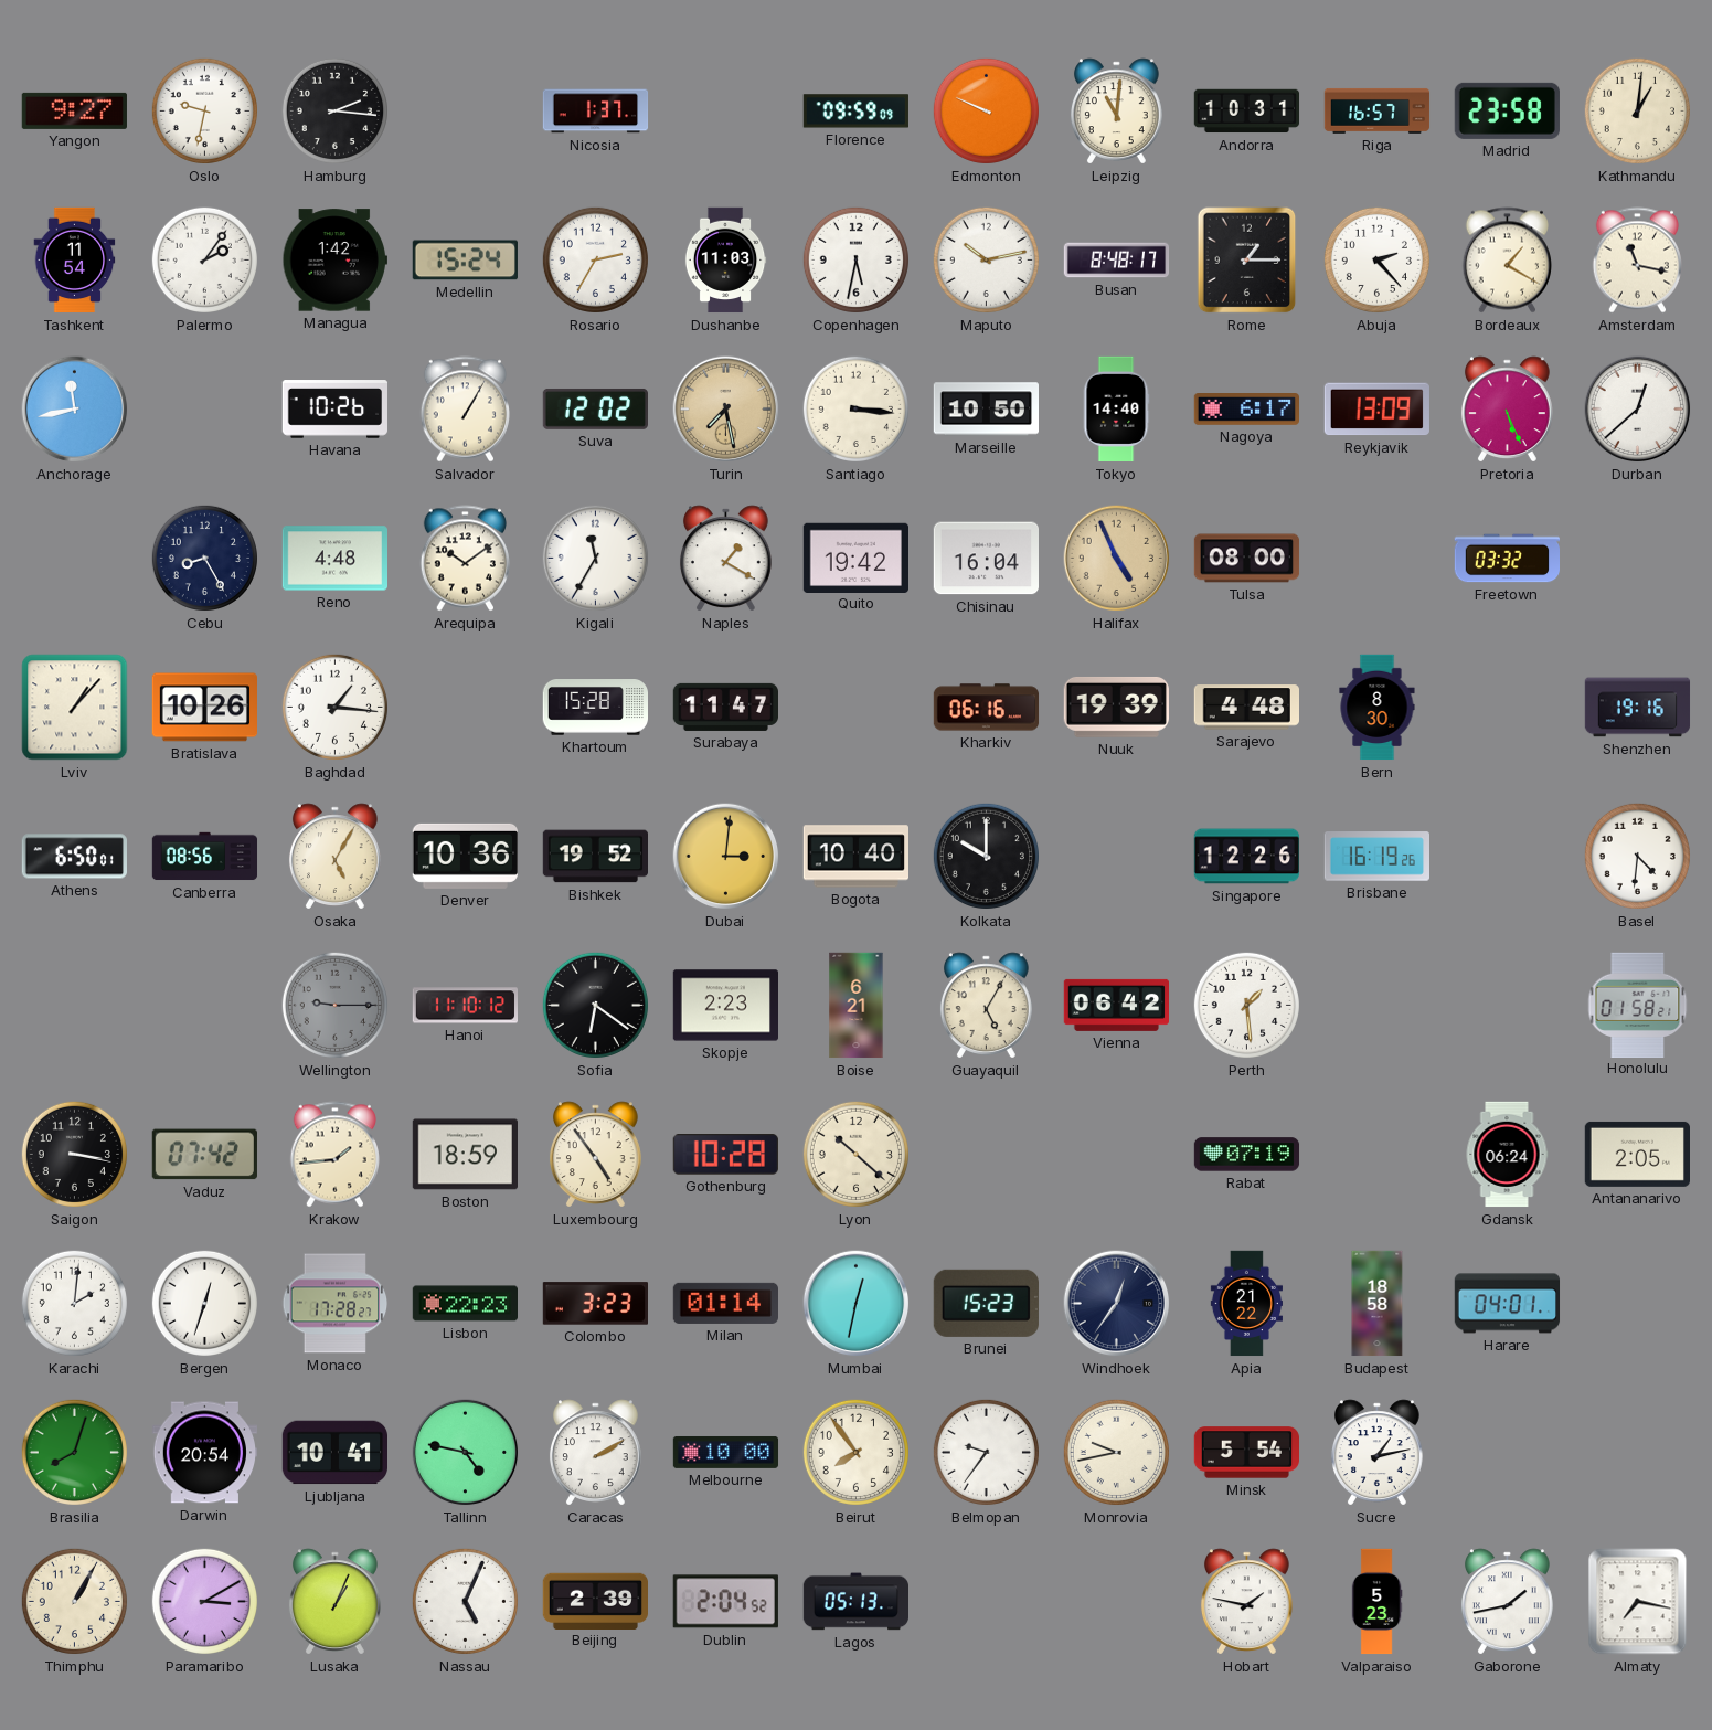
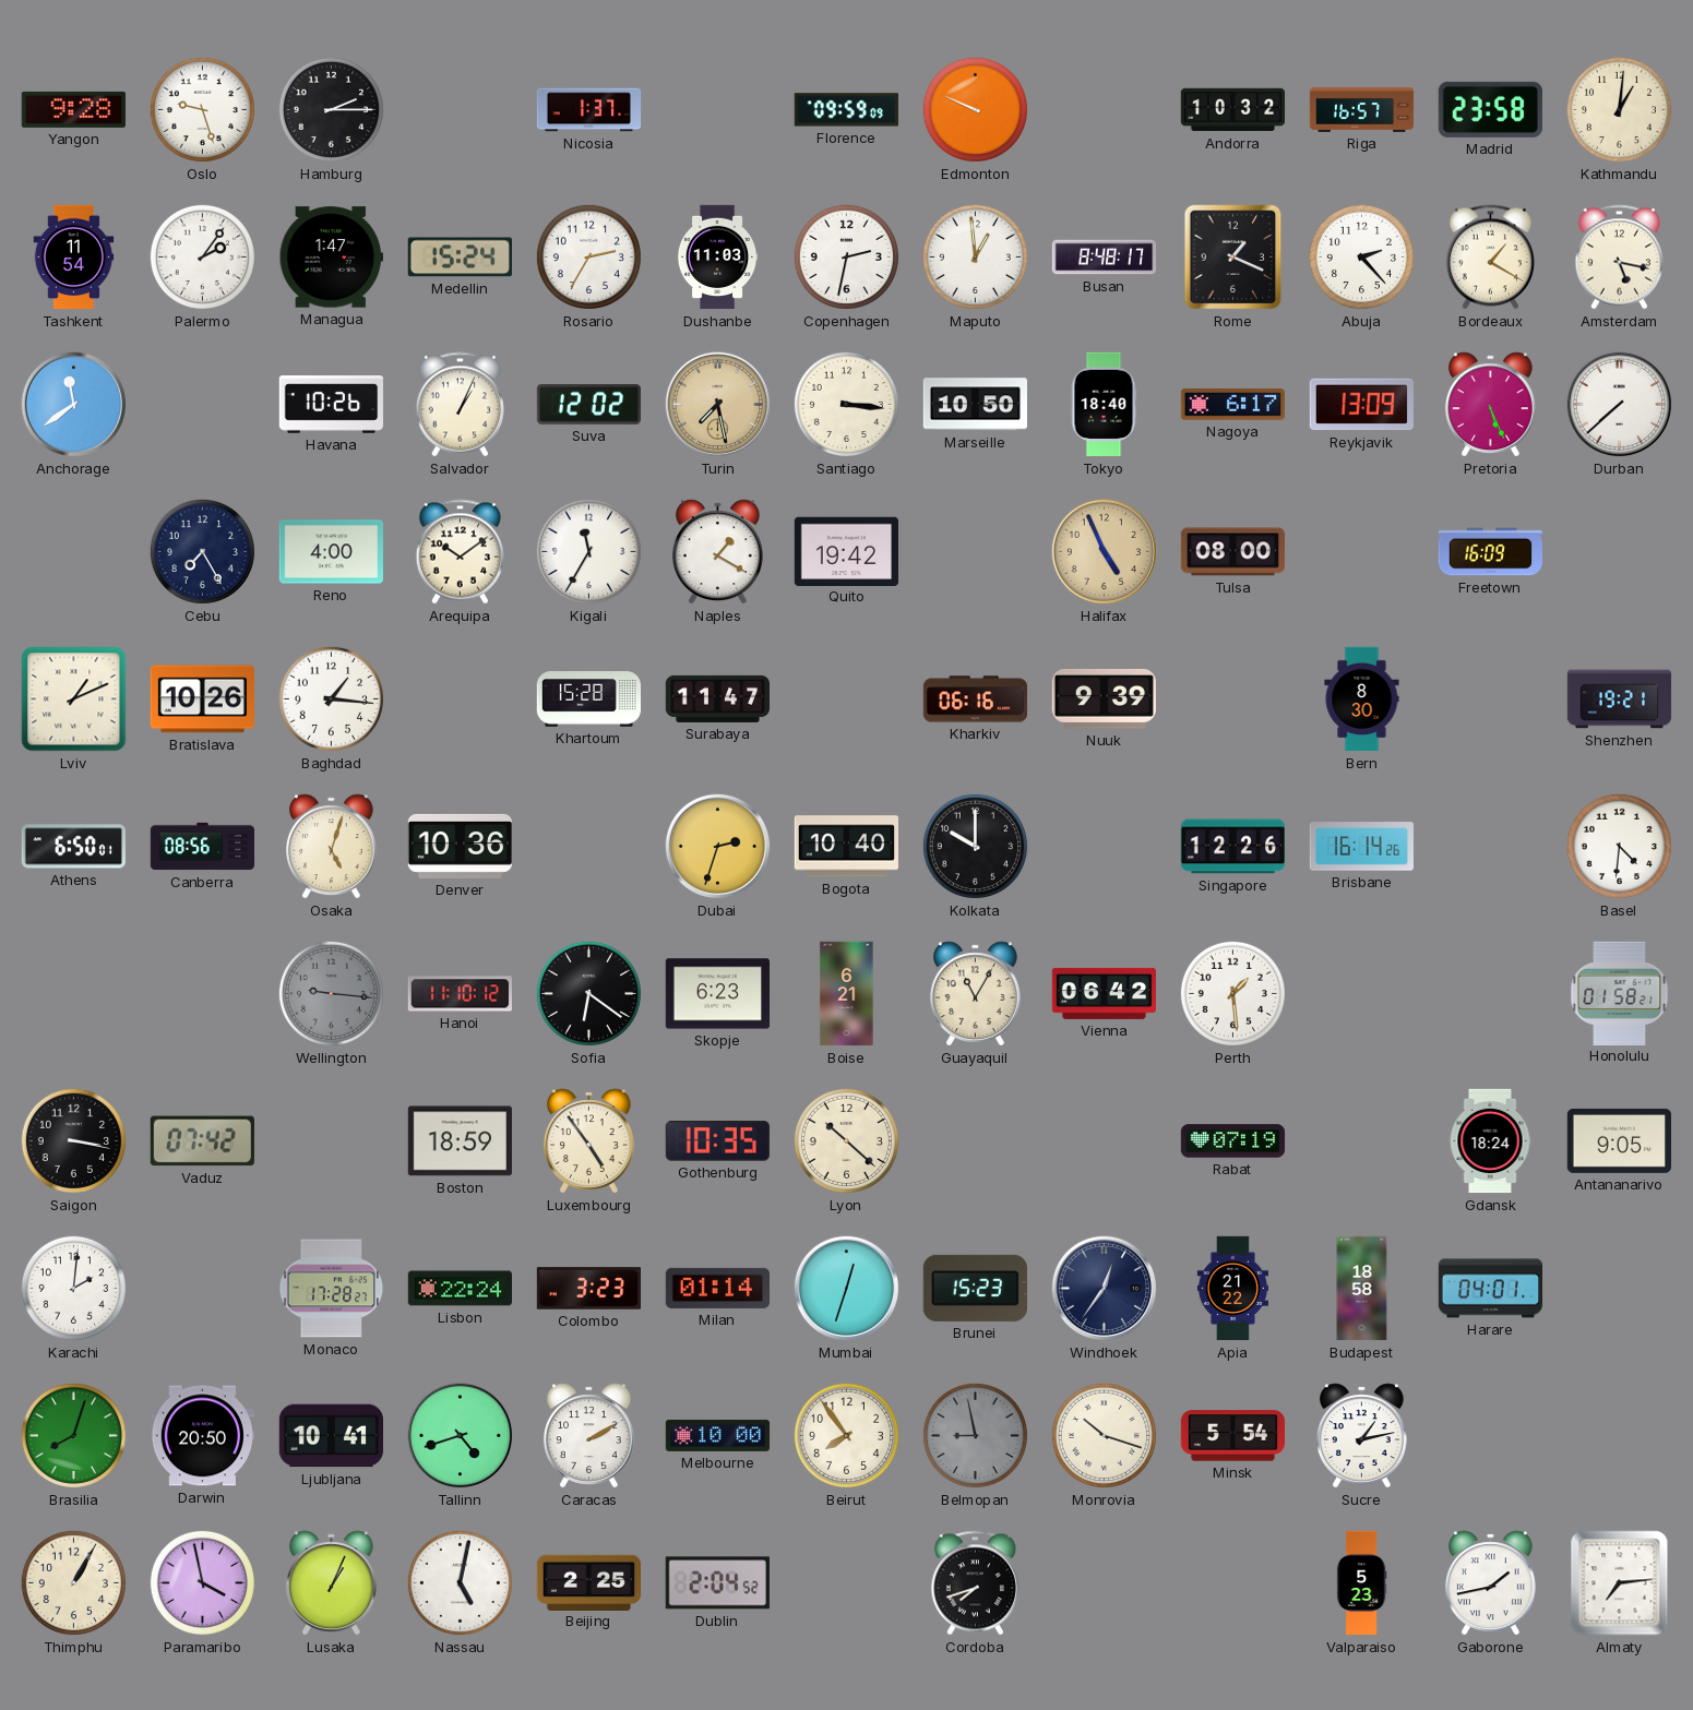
Yangon: 9:27 -> 9:28
Oslo: 9:32 -> 9:27
Hamburg: 2:16 -> 2:15
Leipzig: 11:01 -> none
Andorra: 10:31 -> 10:32
Managua: 1:42 -> 1:47
Copenhagen: 5:32 -> 2:32
Maputo: 10:13 -> 12:59
Rome: 1:15 -> 1:19
Amsterdam: 11:17 -> 5:17
Anchorage: 11:43 -> 11:39
Salvador: 1:05 -> 1:04
Tokyo: 14:40 -> 18:40
Durban: 12:38 -> 7:38
Cebu: 8:25 -> 7:25
Reno: 4:48 -> 4:00
Chisinau: 16:04 -> none
Freetown: 03:32 -> 16:09
Lviv: 1:07 -> 1:11
Nuuk: 19:39 -> 9:39
Sarajevo: 4:48 -> none
Shenzhen: 19:16 -> 19:21
Osaka: 5:05 -> 5:03
Bishkek: 19:52 -> none
Dubai: 3:01 -> 2:33
Brisbane: 16:19 -> 16:14
Wellington: 9:15 -> 9:16
Skopje: 2:23 -> 6:23
Guayaquil: 5:05 -> 11:05
Krakow: 1:44 -> none
Gothenburg: 10:28 -> 10:35
Gdansk: 06:24 -> 18:24
Antananarivo: 2:05 -> 9:05
Bergen: 12:33 -> none
Lisbon: 22:23 -> 22:24
Mumbai: 12:32 -> 12:33
Darwin: 20:54 -> 20:50
Tallinn: 4:47 -> 4:42
Belmopan: 9:36 -> 8:58
Belmopan dial: white -> grey
Monrovia: 9:43 -> 10:18
Paramaribo: 3:10 -> 3:58
Nassau: 5:04 -> 5:02
Beijing: 2:39 -> 2:25
Lagos: 05:13 -> none
Cordoba: none -> 7:42
Hobart: 1:47 -> none
Almaty: 7:17 -> 7:14
